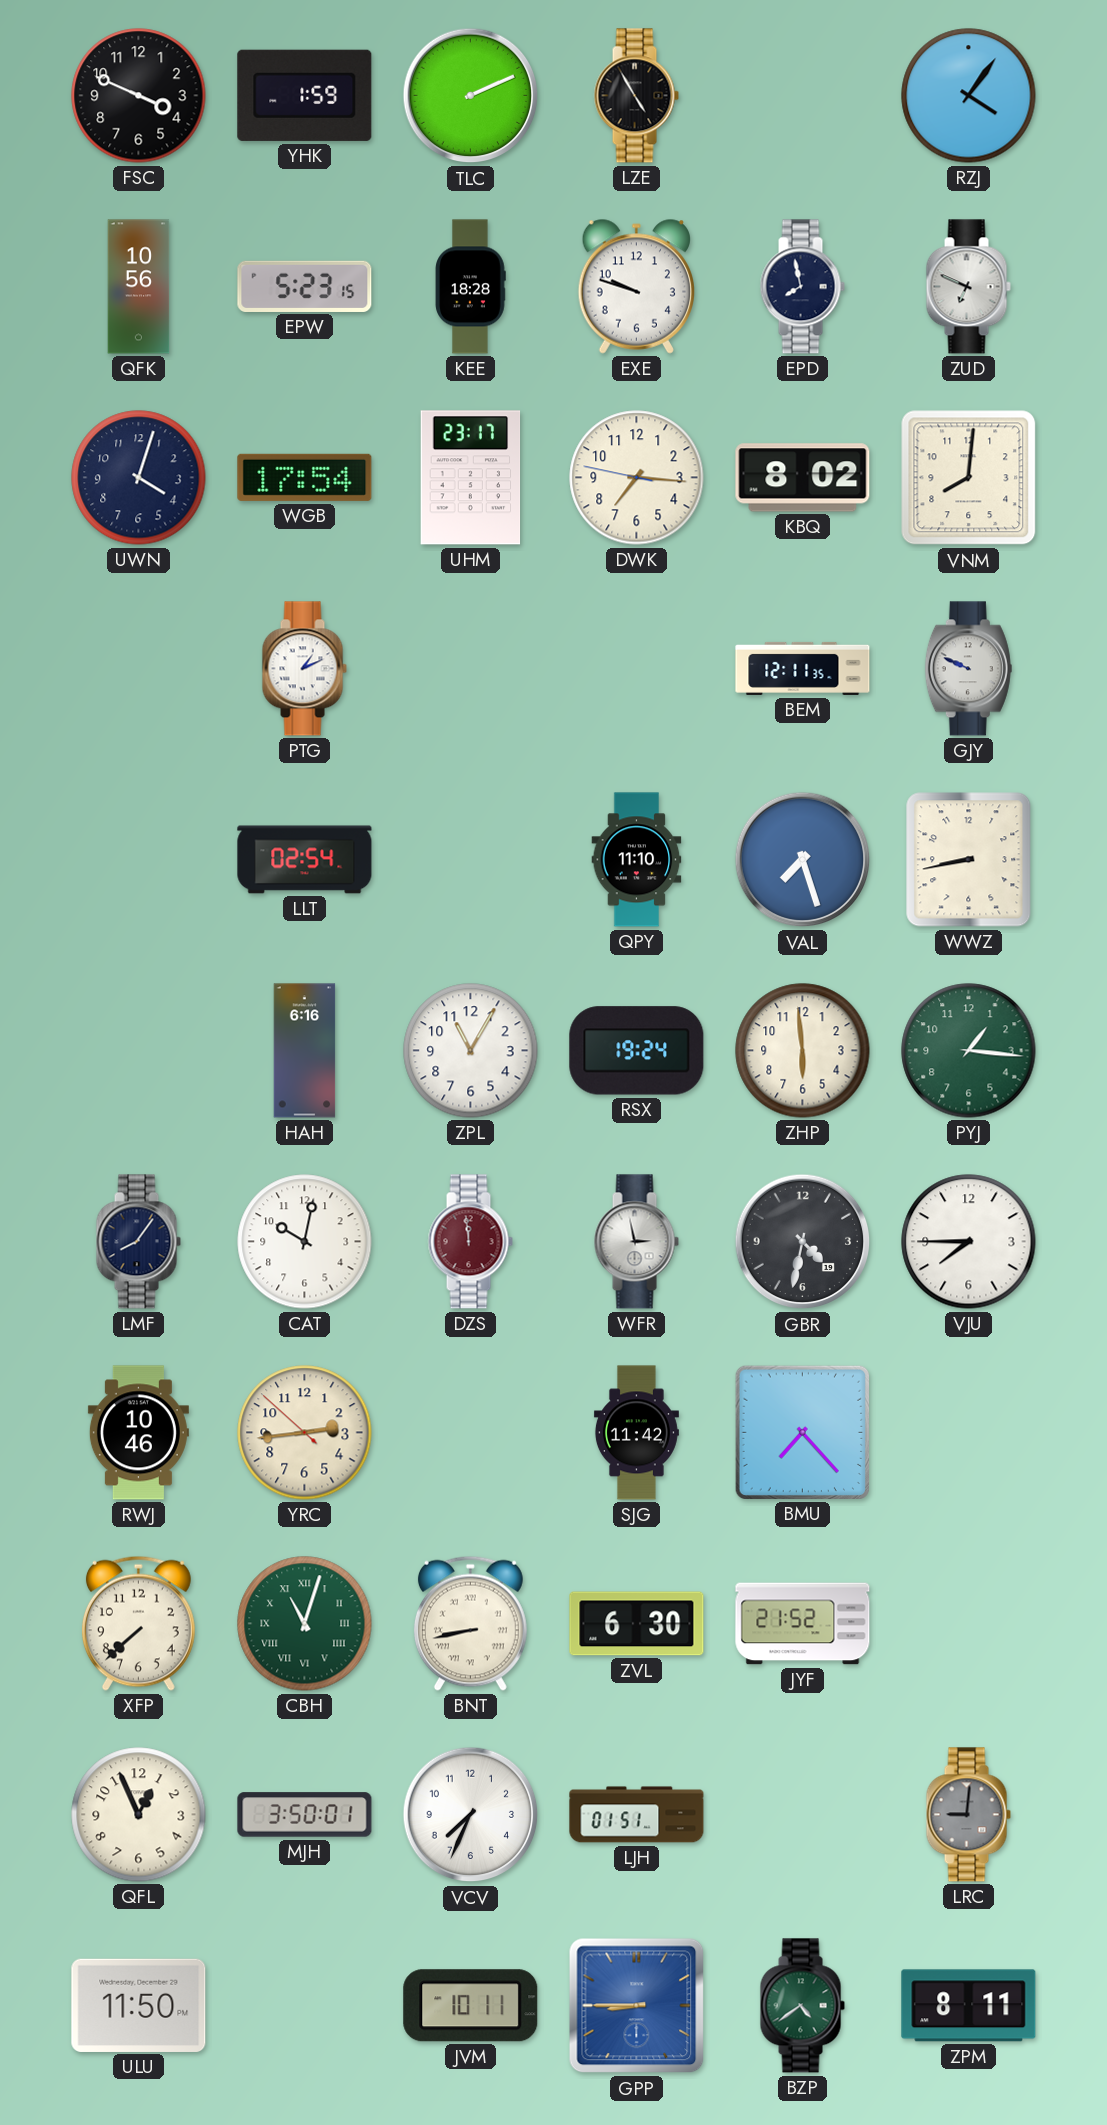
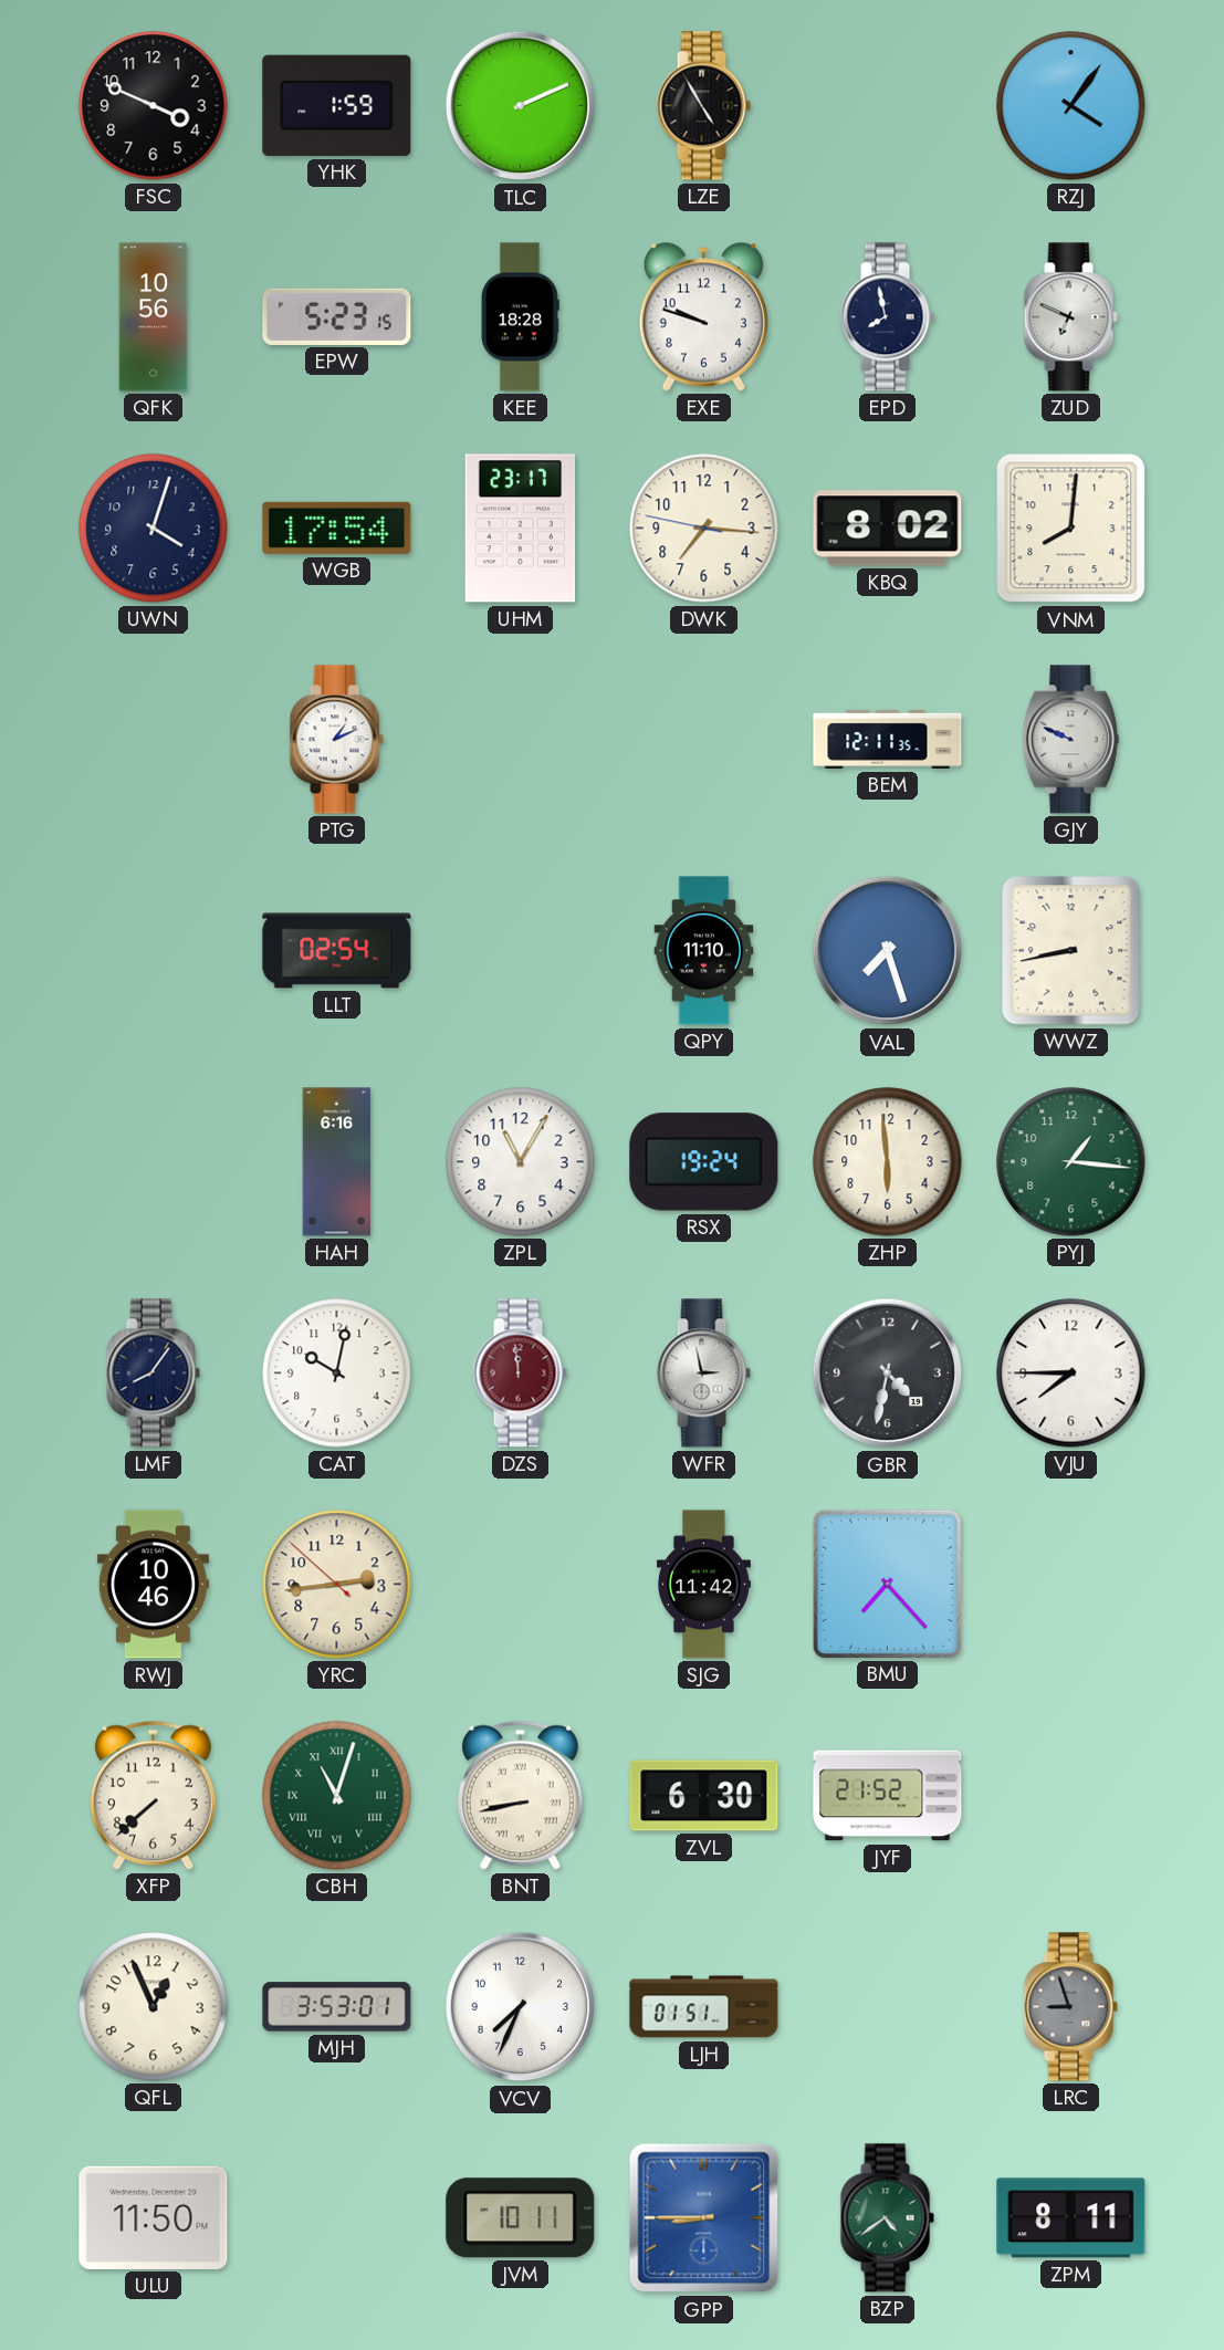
MJH: 3:50 -> 3:53
LRC: 9:01 -> 8:57
